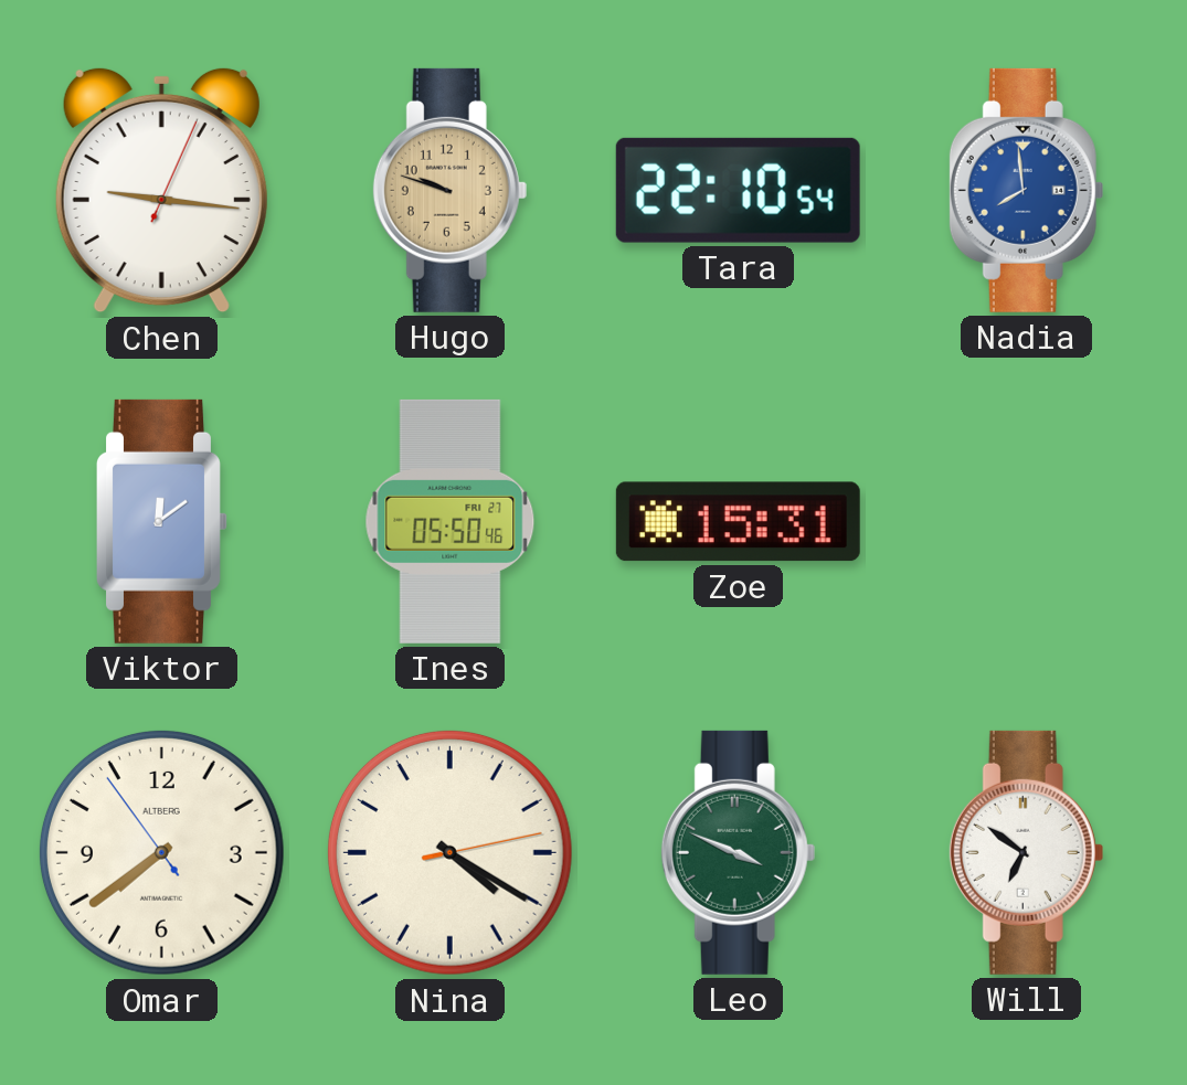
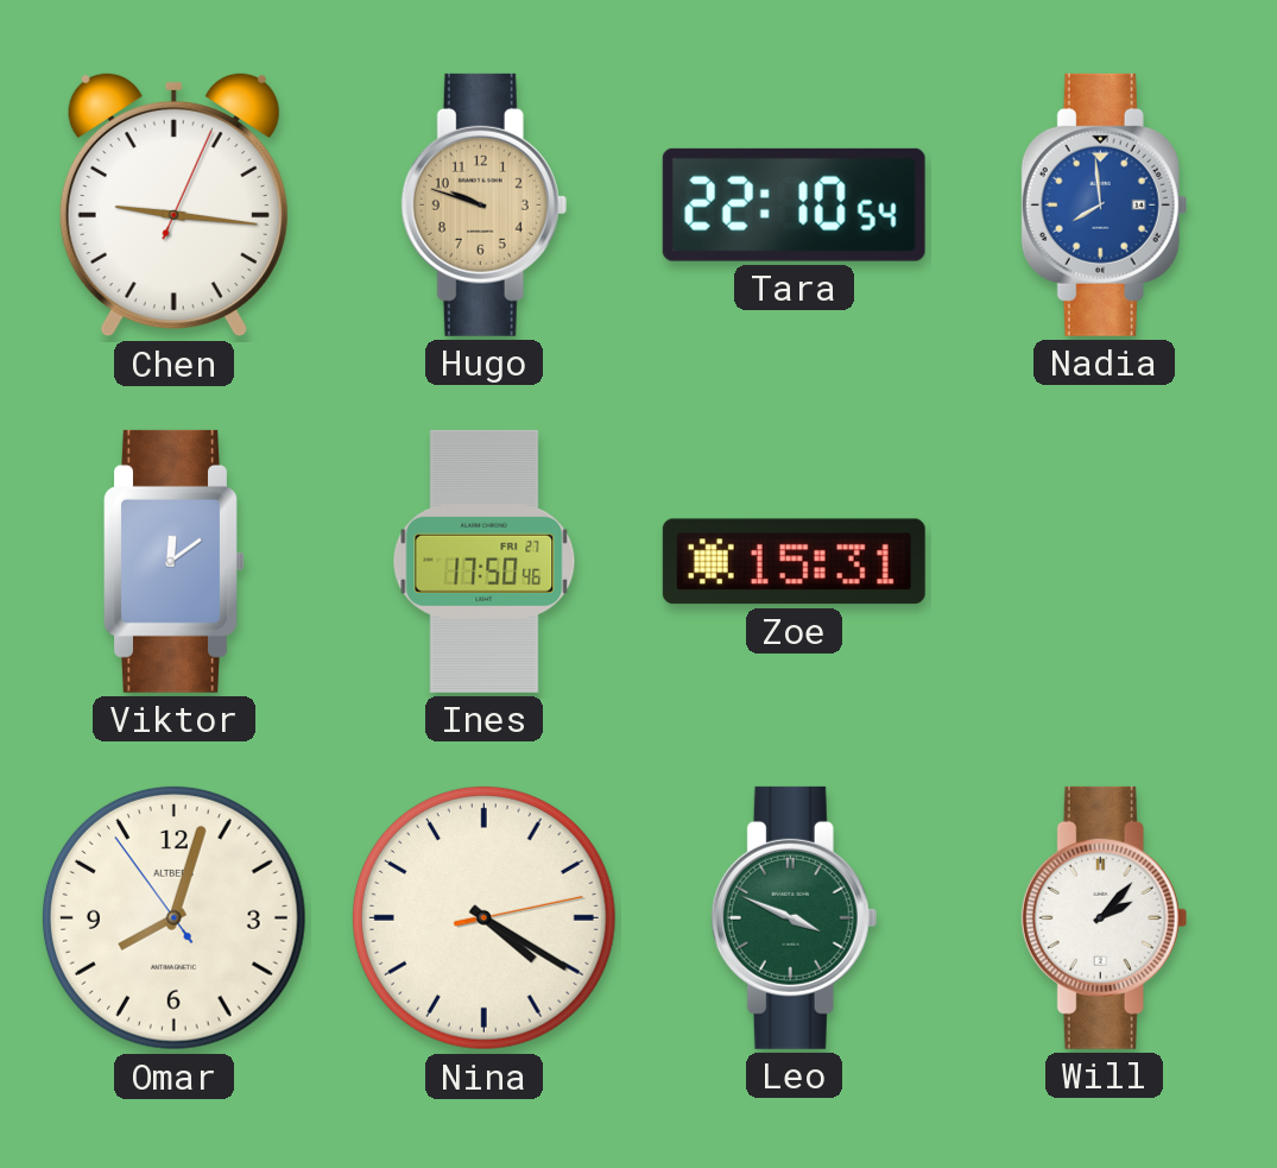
Ines: 05:50 -> 17:50
Omar: 7:38 -> 8:02
Will: 6:51 -> 2:07
